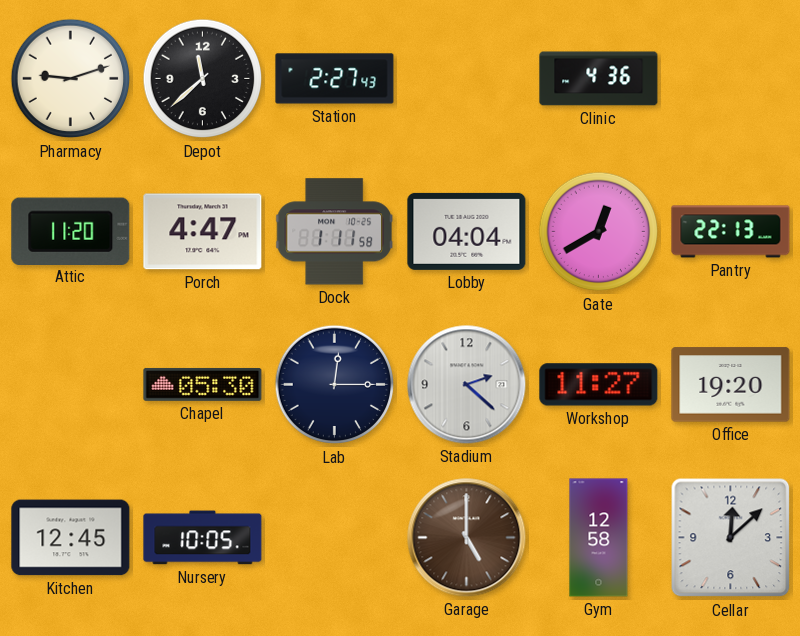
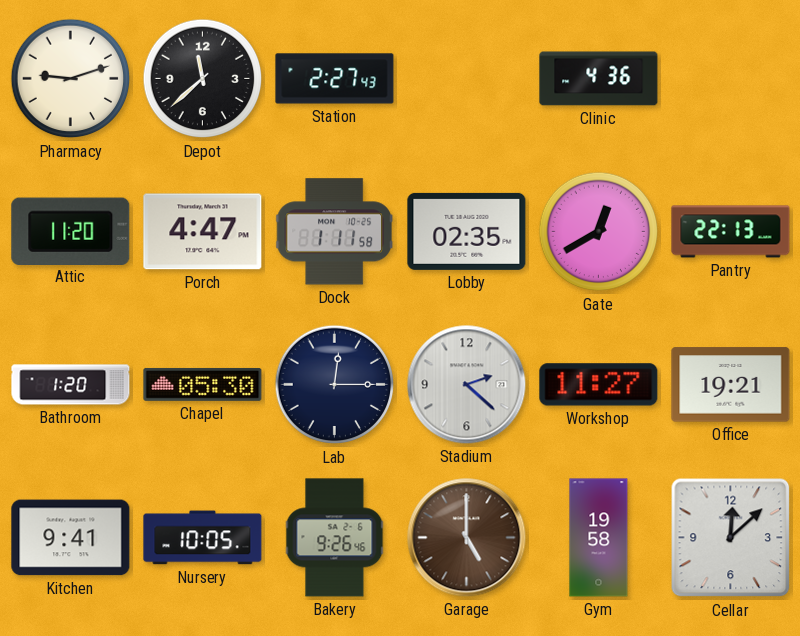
Lobby: 04:04 -> 02:35
Bathroom: none -> 1:20
Office: 19:20 -> 19:21
Kitchen: 12:45 -> 9:41
Bakery: none -> 9:26
Gym: 12:58 -> 19:58
